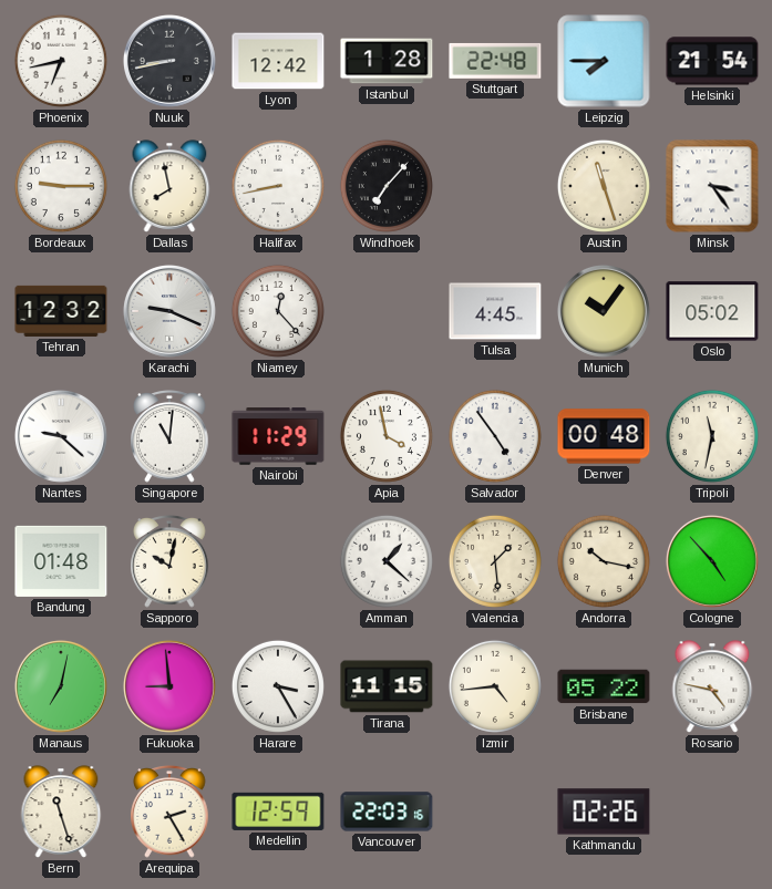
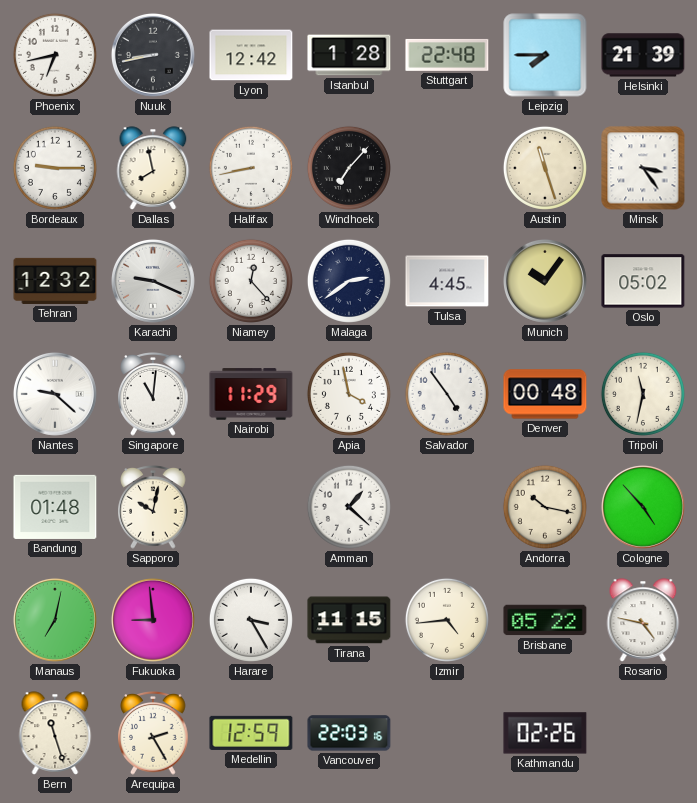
Helsinki: 21:54 -> 21:39
Malaga: none -> 2:39
Valencia: 1:29 -> none
